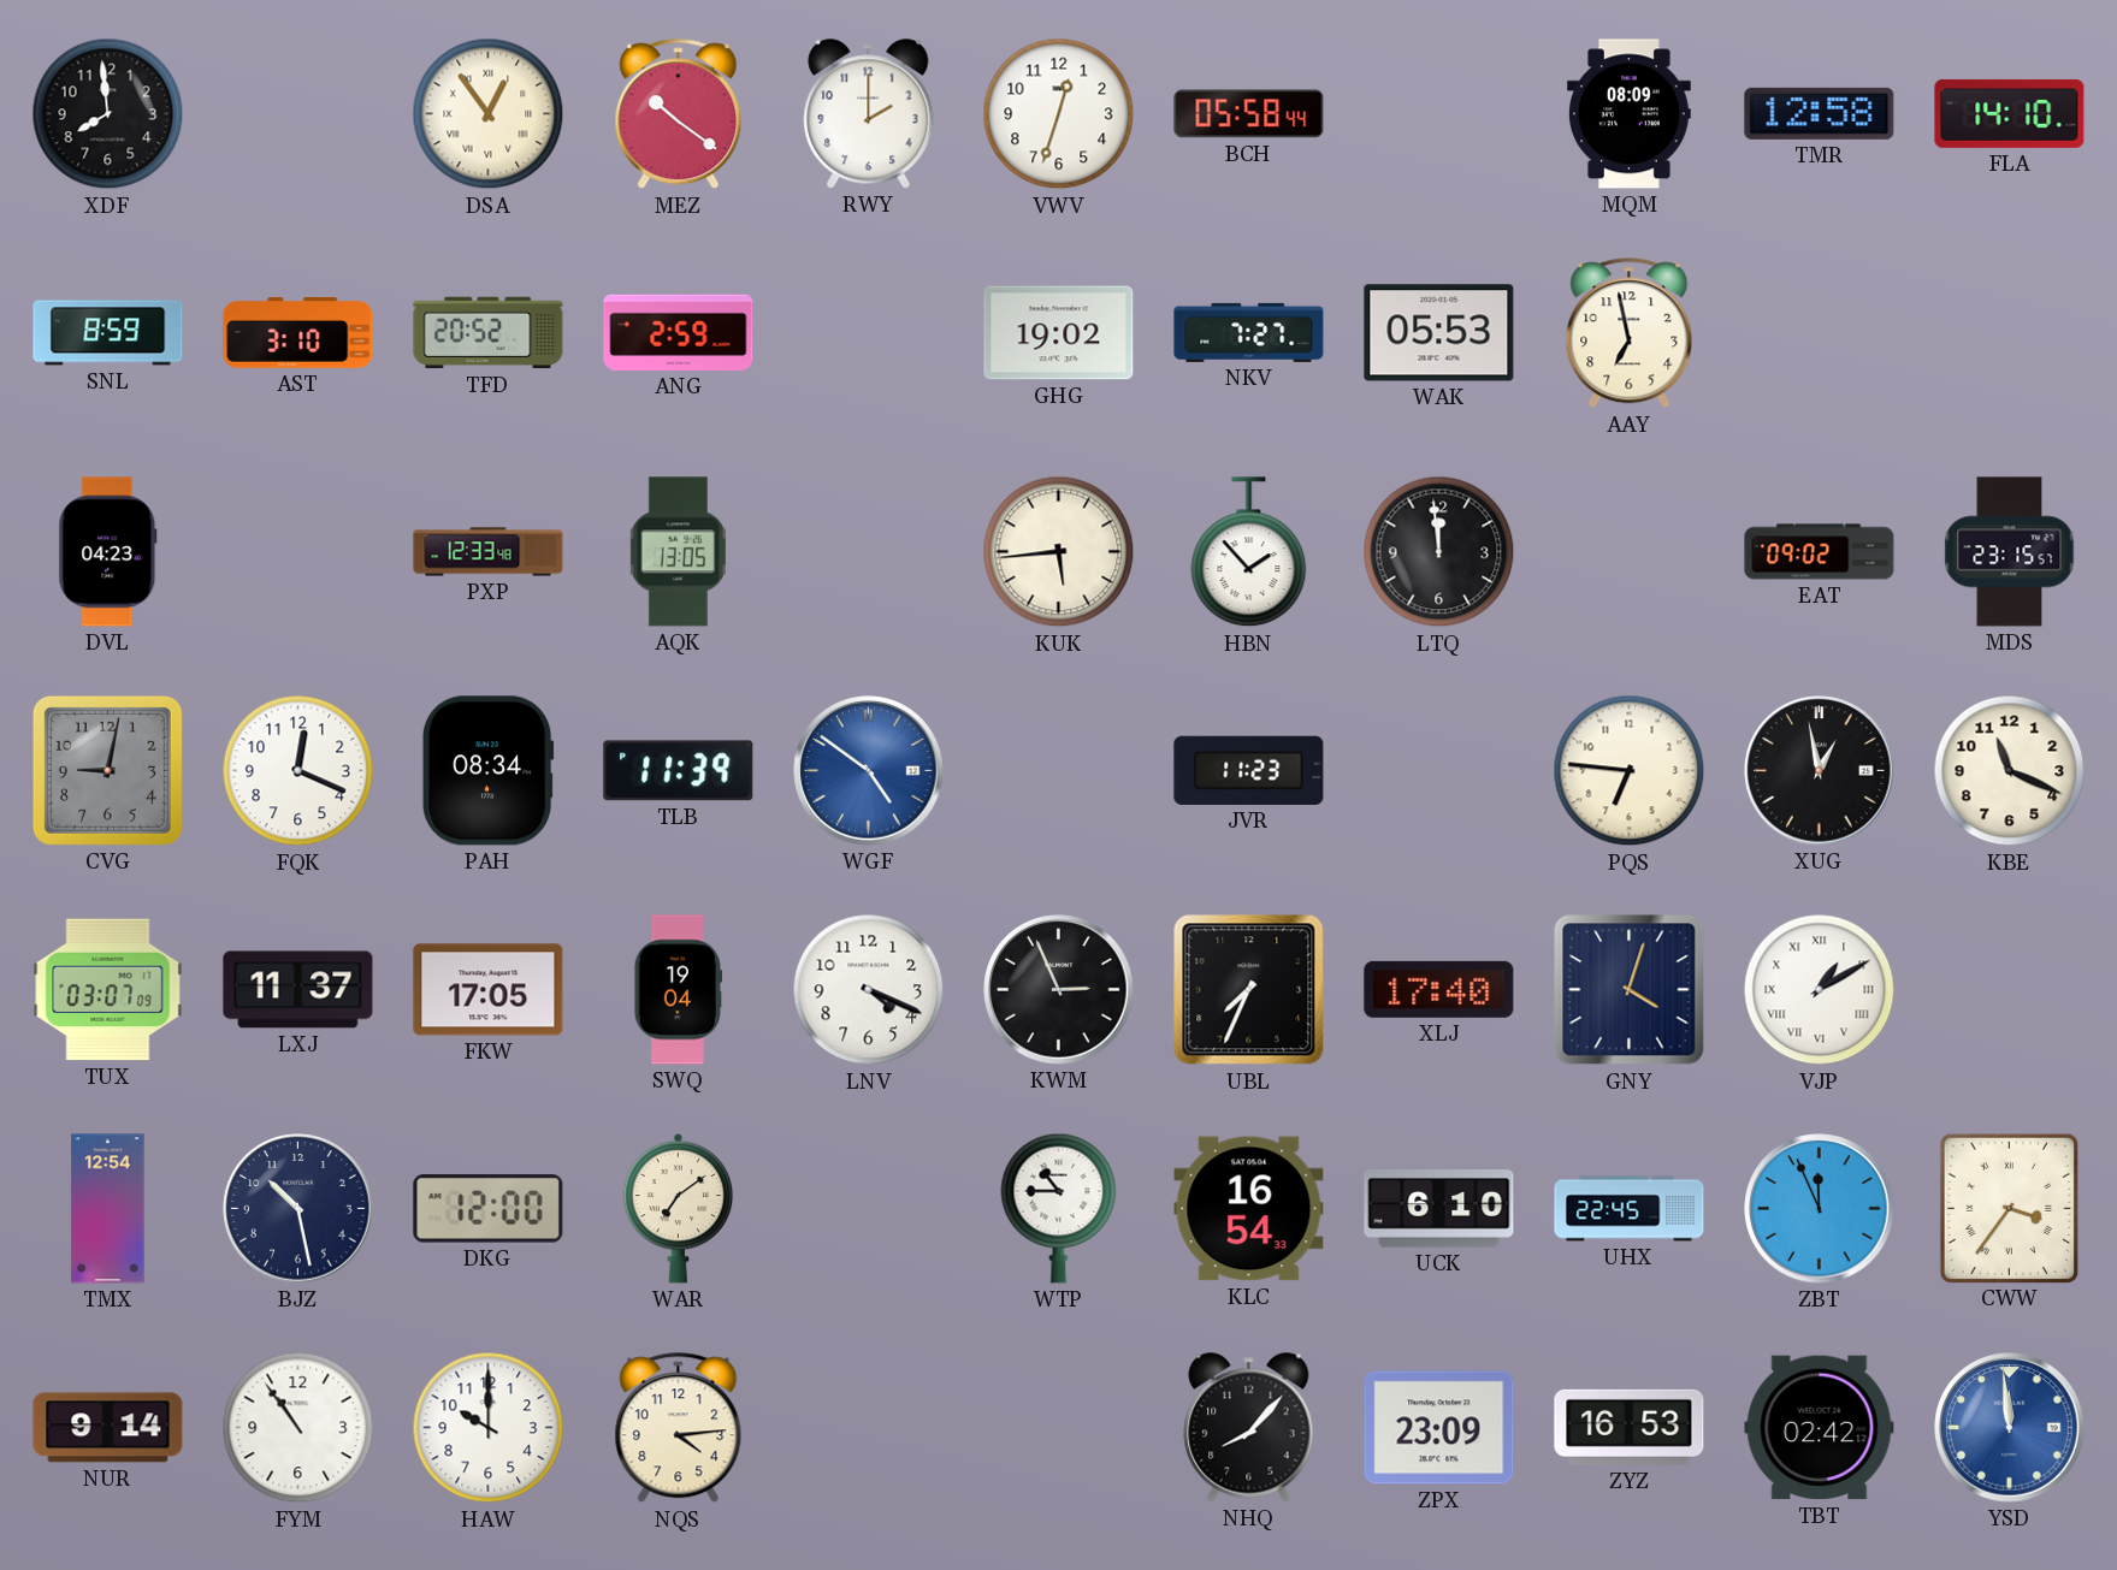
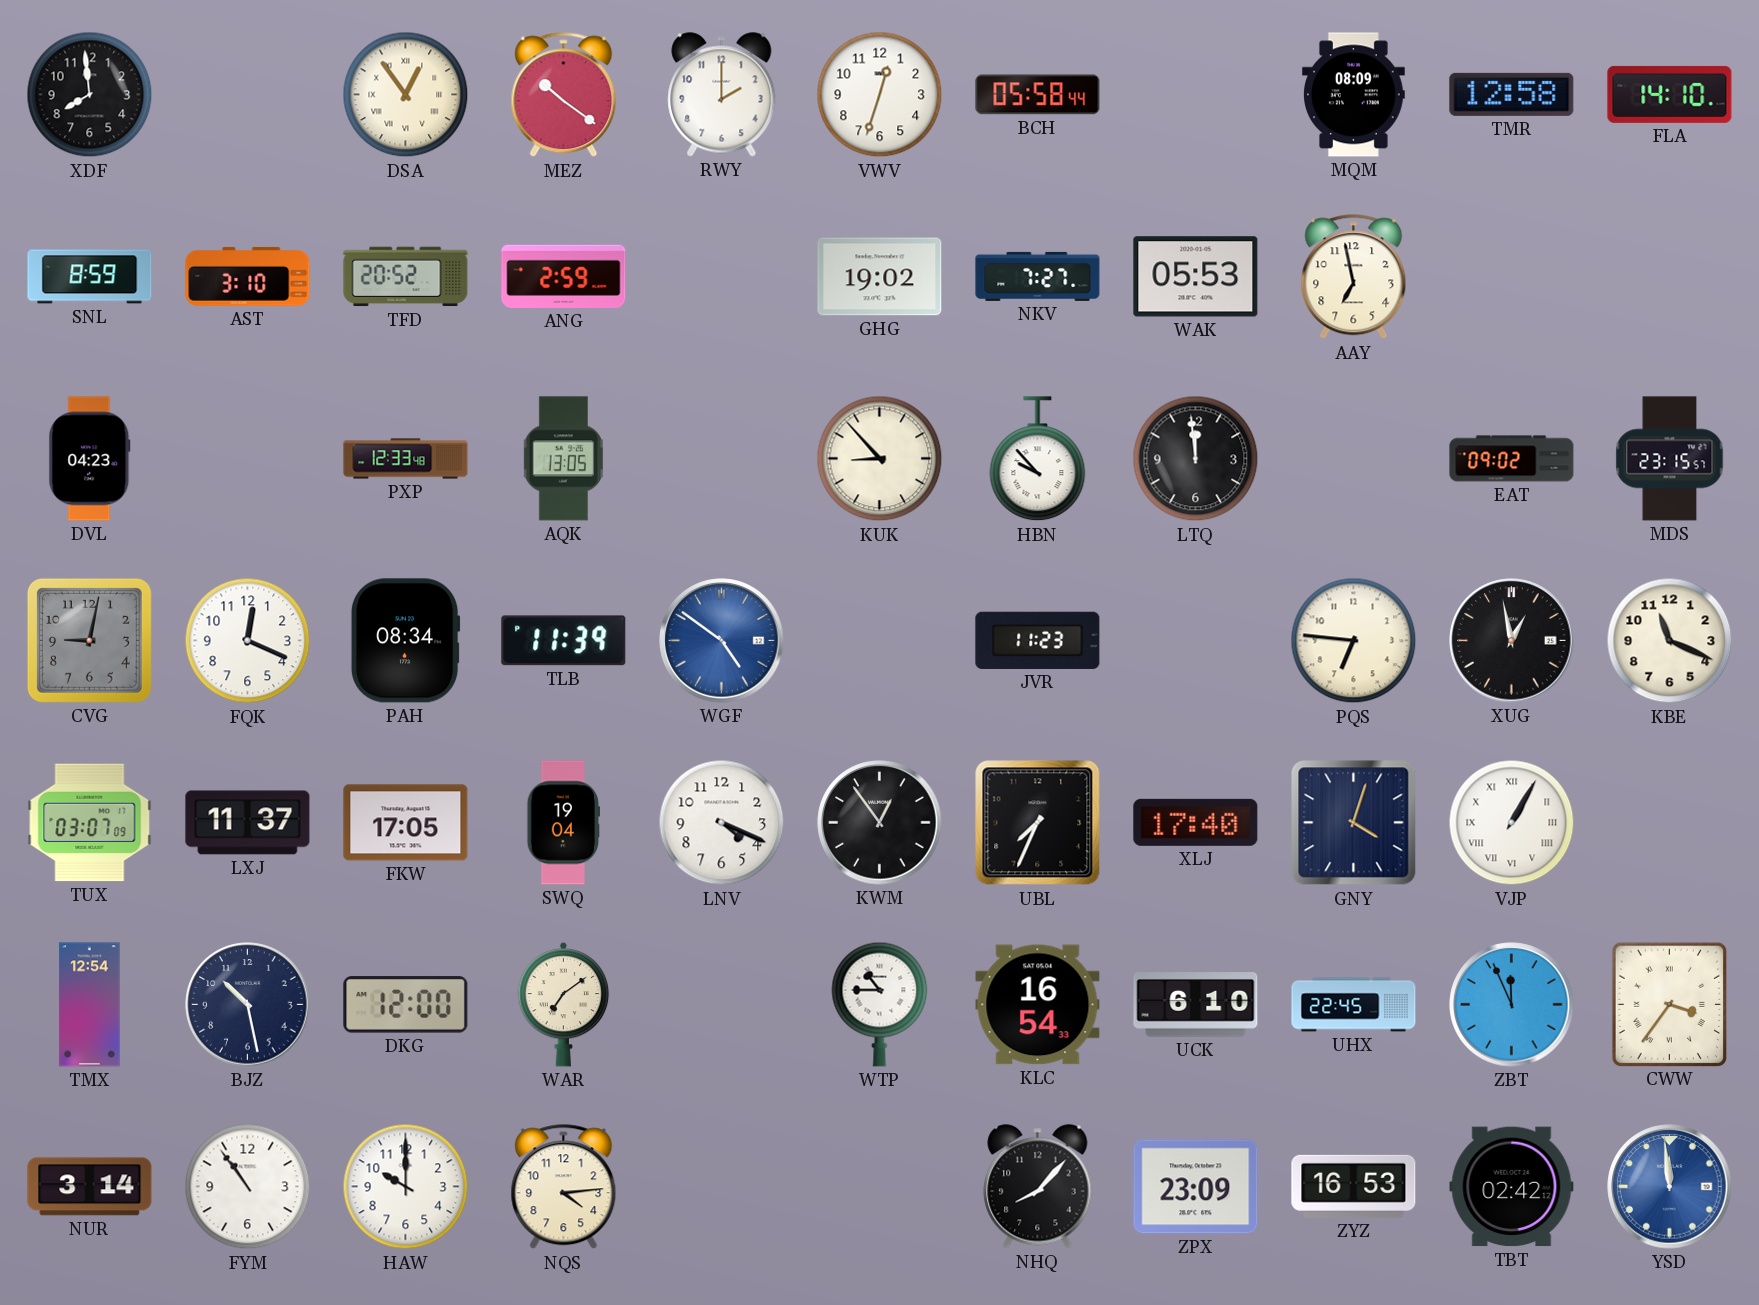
KUK: 5:44 -> 8:53
HBN: 1:53 -> 9:53
KWM: 2:56 -> 12:54
VJP: 1:10 -> 1:05
NUR: 9:14 -> 3:14
